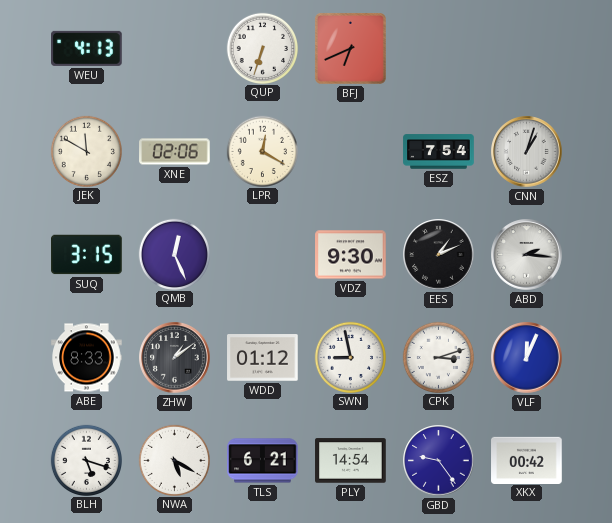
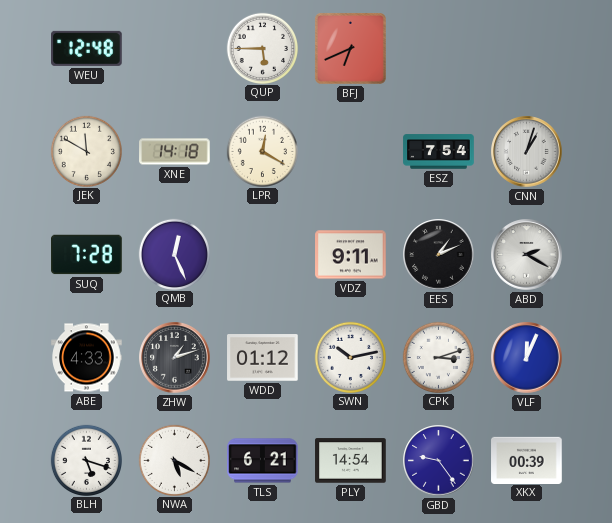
WEU: 4:13 -> 12:48
QUP: 6:33 -> 5:45
XNE: 02:06 -> 14:18
SUQ: 3:15 -> 7:28
VDZ: 9:30 -> 9:11
ABD: 2:16 -> 2:20
ABE: 8:33 -> 4:33
ZHW: 1:09 -> 1:12
SWN: 8:58 -> 10:13
XKX: 00:42 -> 00:39
